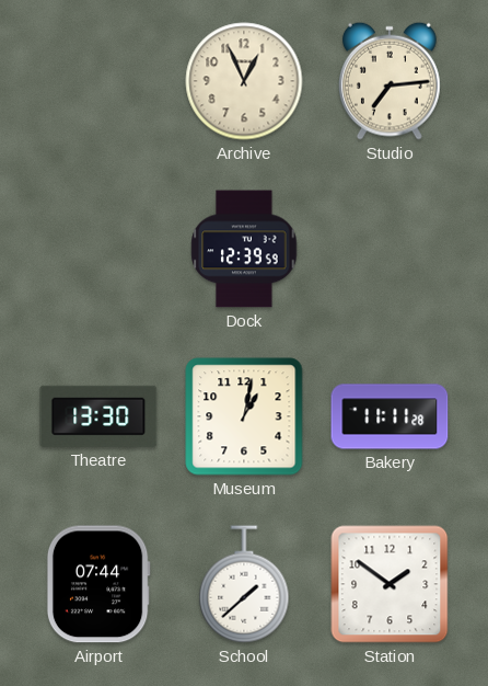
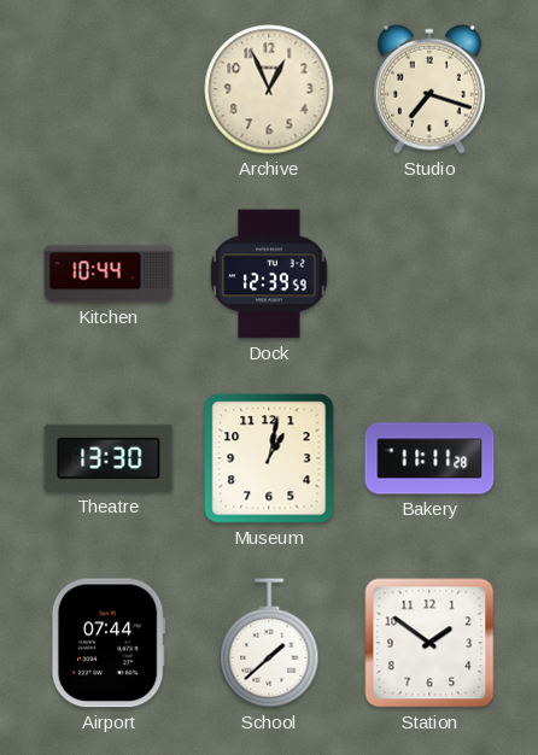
Studio: 7:14 -> 7:18
Kitchen: none -> 10:44
